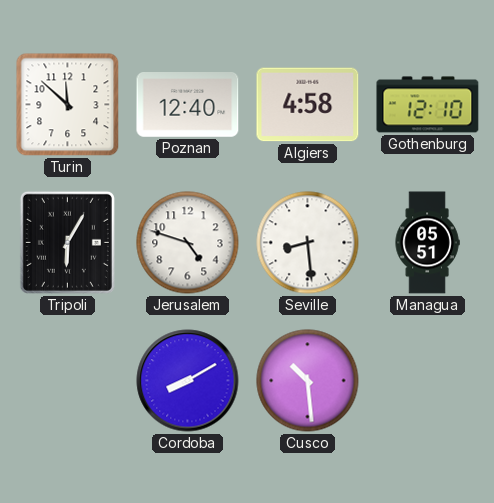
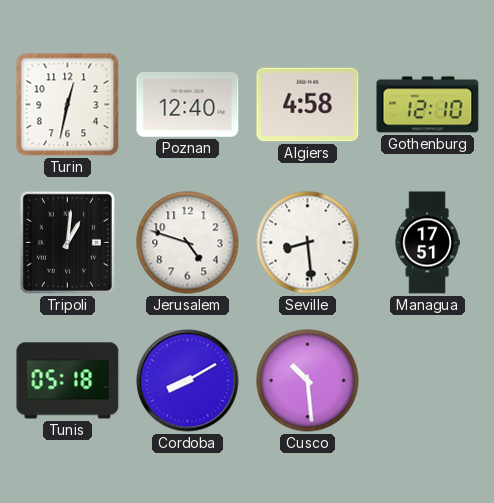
Turin: 11:52 -> 12:32
Tripoli: 6:05 -> 1:01
Managua: 05:51 -> 17:51
Tunis: none -> 05:18
